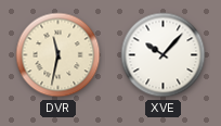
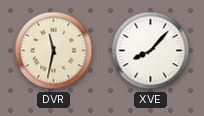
XVE: 10:07 -> 8:07
